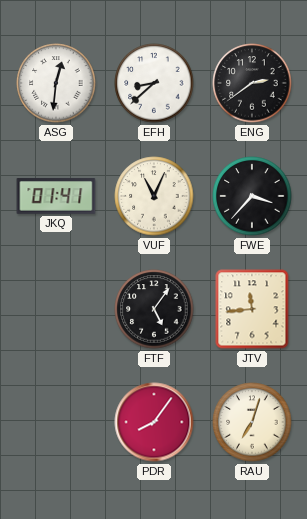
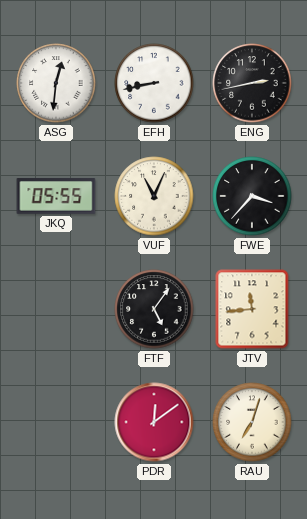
EFH: 8:38 -> 8:43
ENG: 2:39 -> 2:43
JKQ: 01:41 -> 05:55
PDR: 8:06 -> 12:09
